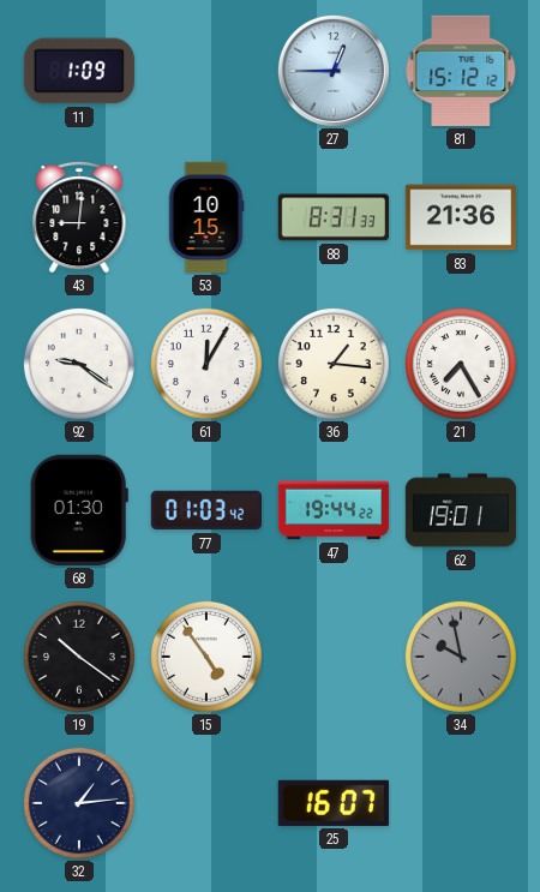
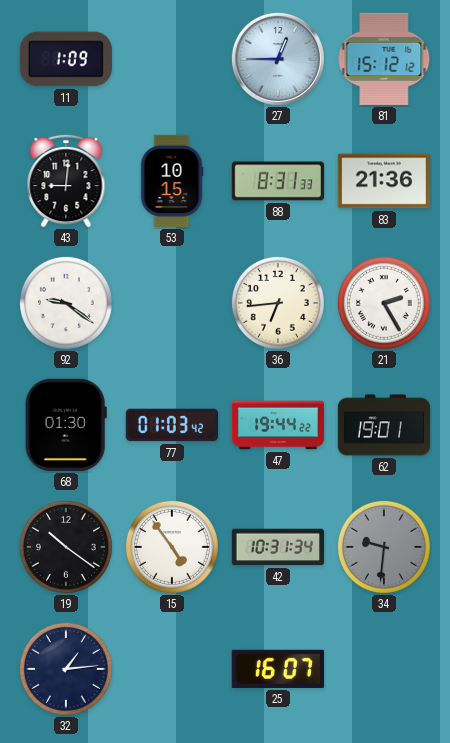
61: 12:05 -> none
36: 1:16 -> 6:44
21: 7:25 -> 2:25
42: none -> 10:31
34: 9:58 -> 9:31
